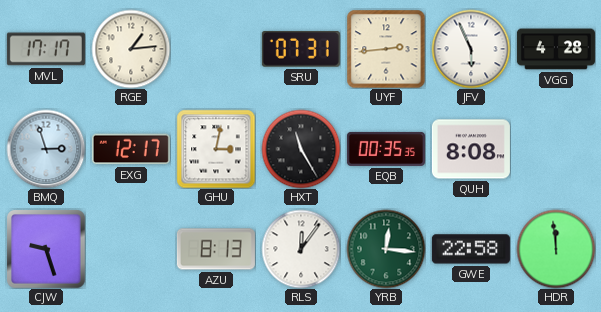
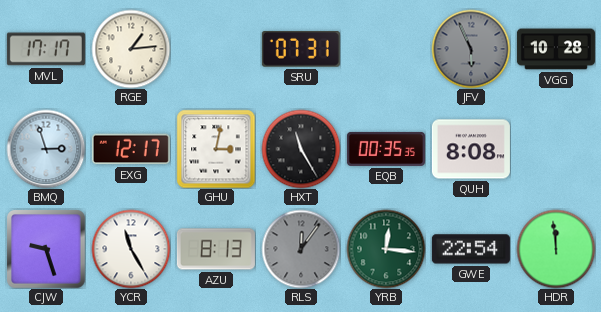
UYF: 2:44 -> none
JFV dial: white -> grey
VGG: 4:28 -> 10:28
YCR: none -> 11:25
RLS dial: white -> grey
GWE: 22:58 -> 22:54
